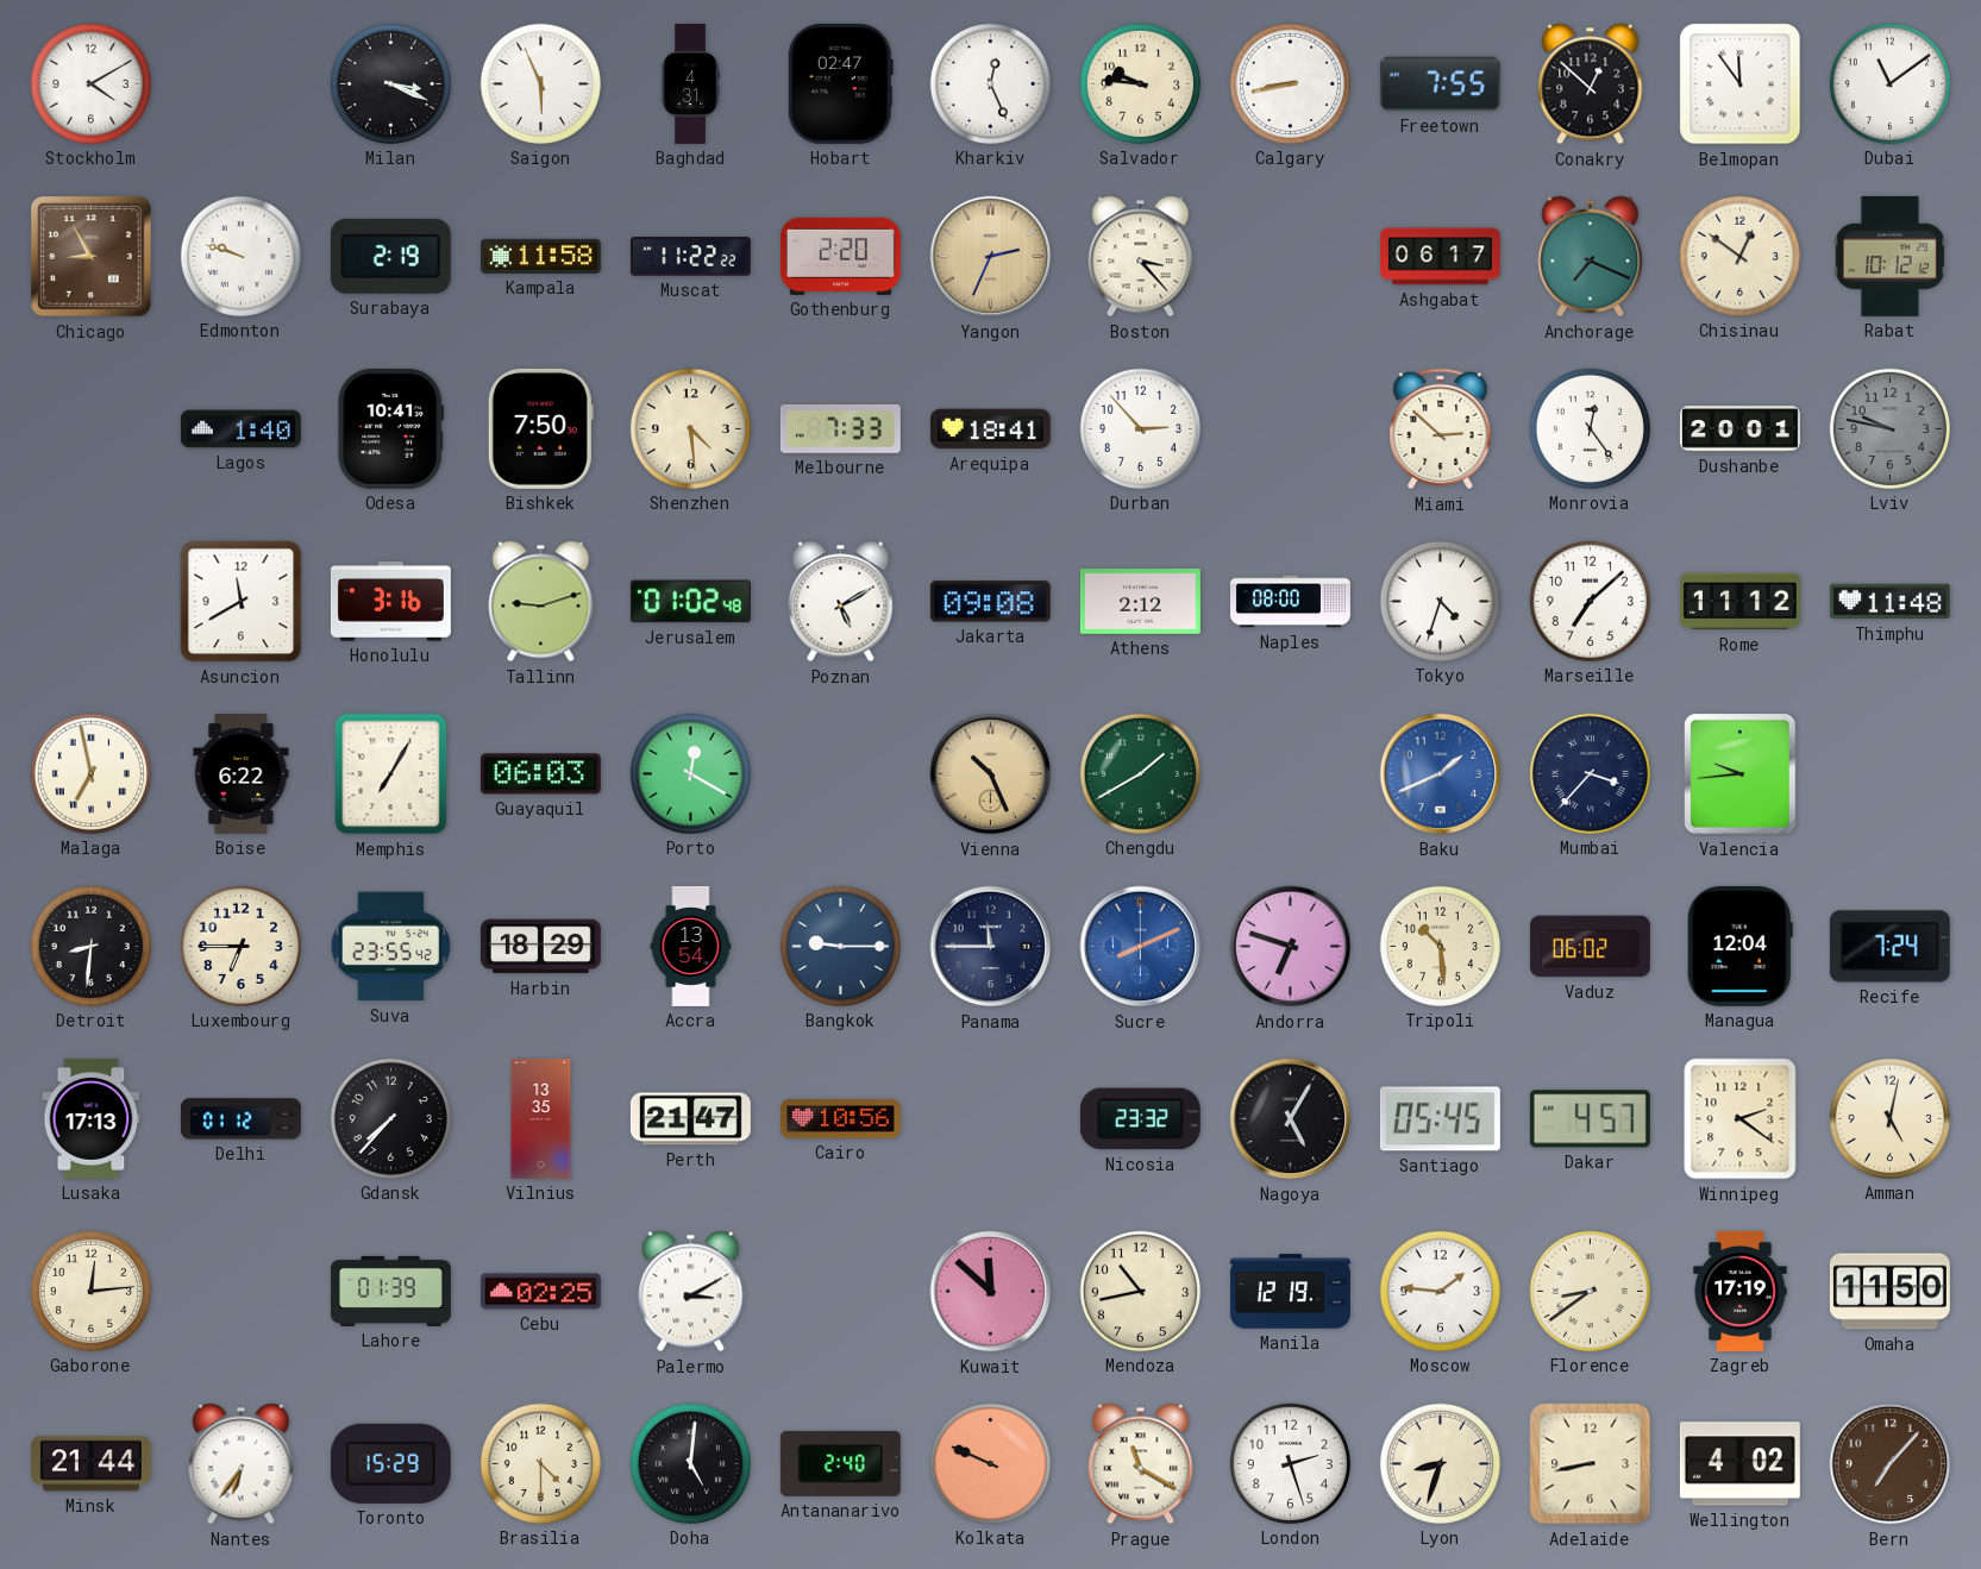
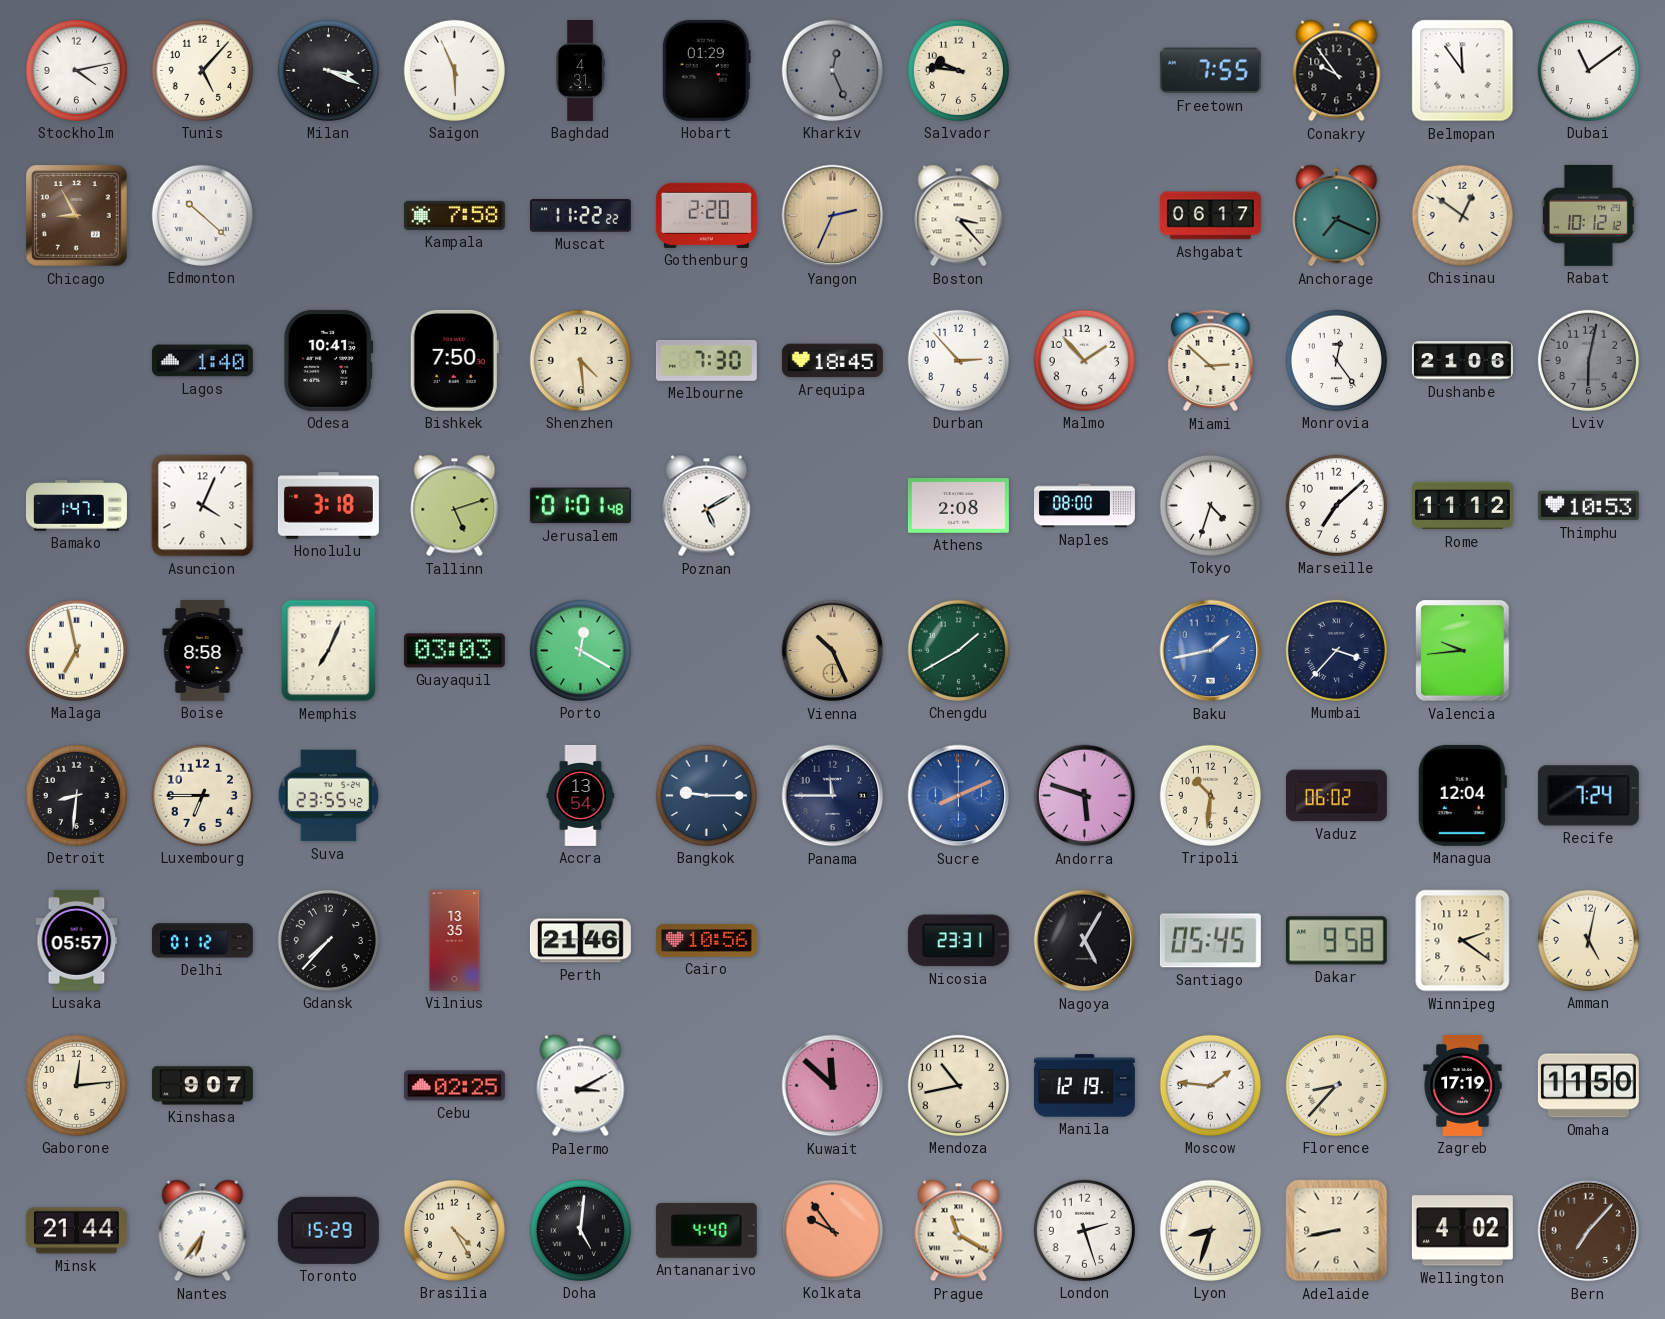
Stockholm: 4:10 -> 4:13
Tunis: none -> 5:07
Hobart: 02:47 -> 01:29
Kharkiv dial: white -> grey
Calgary: 8:43 -> none
Conakry: 12:52 -> 9:54
Edmonton: 9:48 -> 10:22
Surabaya: 2:19 -> none
Kampala: 11:58 -> 7:58
Melbourne: 7:33 -> 7:30
Arequipa: 18:41 -> 18:45
Malmo: none -> 1:53
Dushanbe: 20:01 -> 21:06
Lviv: 9:47 -> 6:02
Bamako: none -> 1:47
Asuncion: 11:40 -> 4:04
Honolulu: 3:16 -> 3:18
Tallinn: 9:12 -> 5:12
Jerusalem: 01:02 -> 01:01
Jakarta: 09:08 -> none
Athens: 2:12 -> 2:08
Thimphu: 11:48 -> 10:53
Boise: 6:22 -> 8:58
Memphis: 7:05 -> 7:04
Guayaquil: 06:03 -> 03:03
Baku: 1:41 -> 1:43
Harbin: 18:29 -> none
Andorra: 6:48 -> 5:48
Tripoli: 10:29 -> 10:31
Lusaka: 17:13 -> 05:57
Perth: 21:47 -> 21:46
Nicosia: 23:32 -> 23:31
Dakar: 4:57 -> 9:58
Kinshasa: none -> 9:07
Lahore: 01:39 -> none
Florence: 8:39 -> 8:37
Brasilia: 4:30 -> 4:25
Antananarivo: 2:40 -> 4:40
Kolkata: 9:49 -> 9:54
